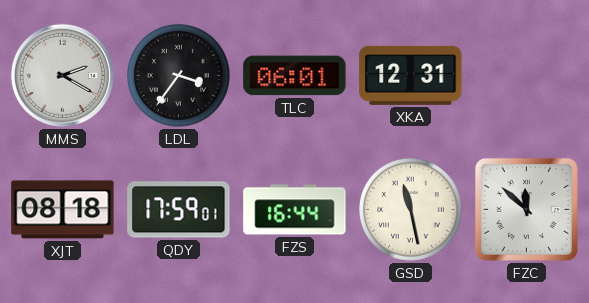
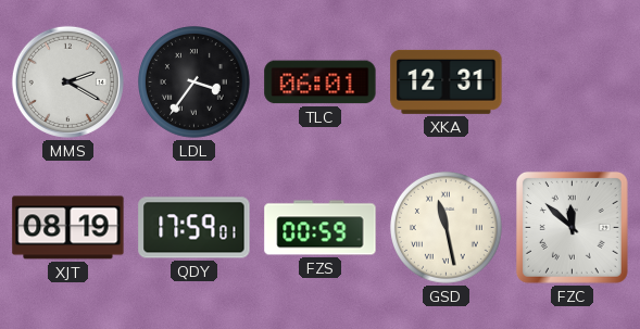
XJT: 08:18 -> 08:19
FZS: 16:44 -> 00:59
